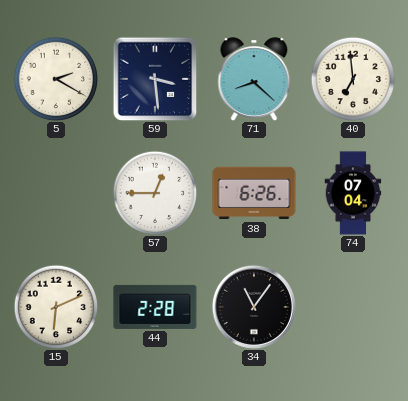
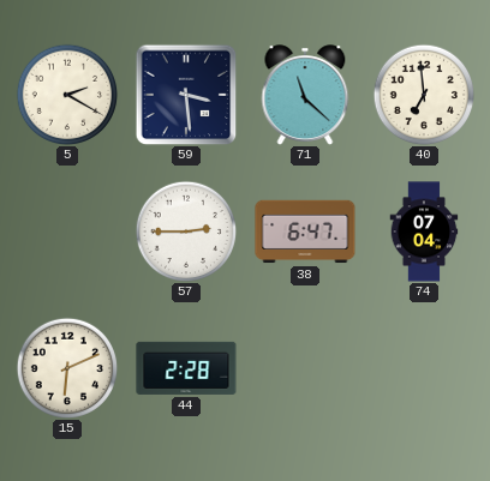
71: 8:22 -> 11:22
57: 12:45 -> 2:45
38: 6:26 -> 6:47
34: 11:06 -> none
